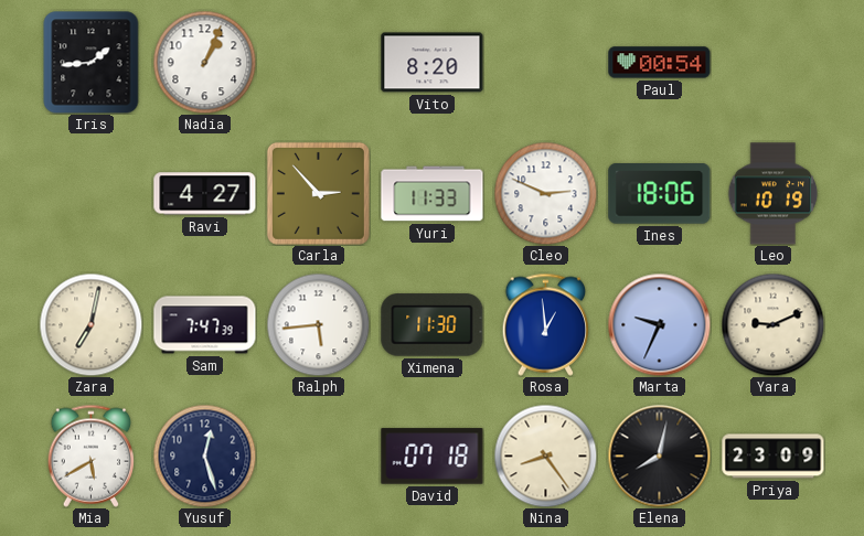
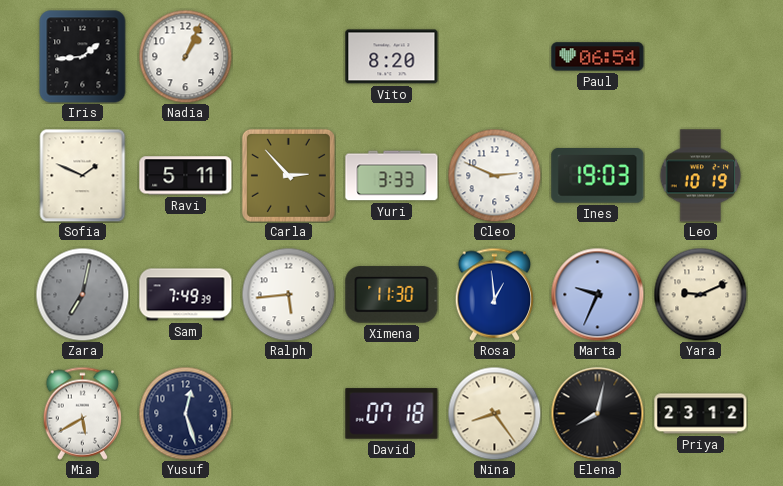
Paul: 00:54 -> 06:54
Sofia: none -> 1:49
Ravi: 4:27 -> 5:11
Yuri: 11:33 -> 3:33
Ines: 18:06 -> 19:03
Zara dial: cream -> grey
Sam: 7:47 -> 7:49
Priya: 23:09 -> 23:12
